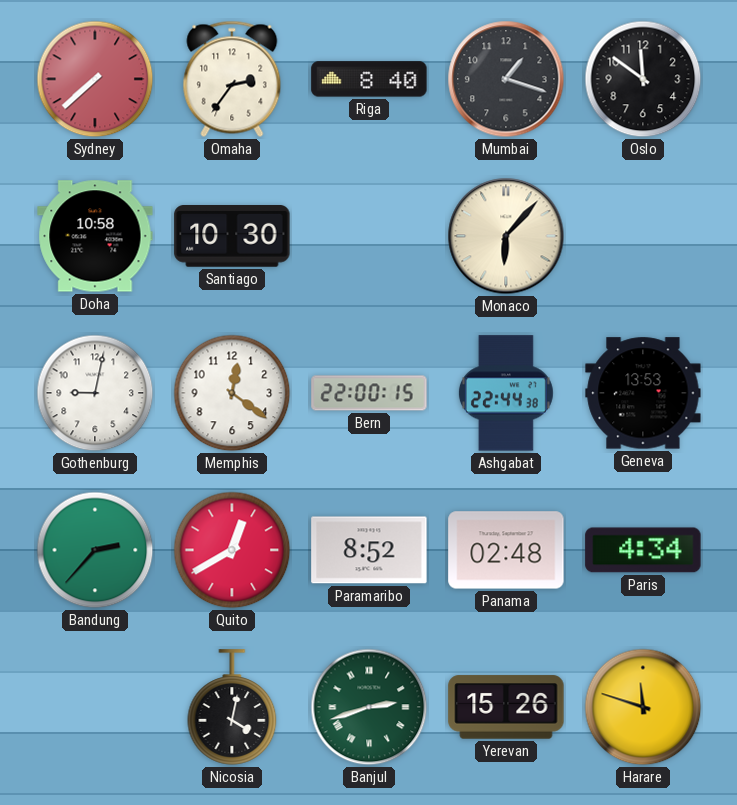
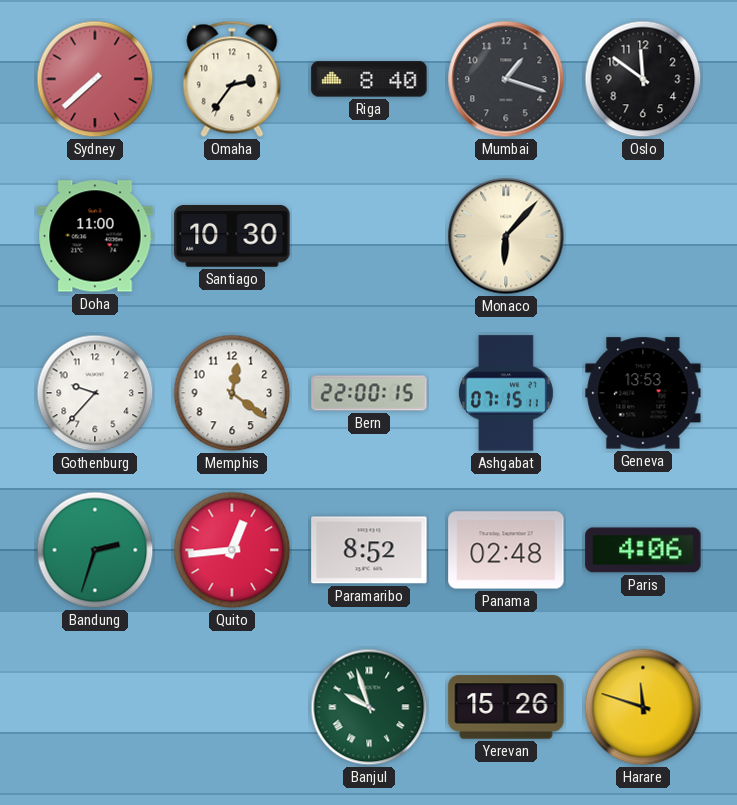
Doha: 10:58 -> 11:00
Gothenburg: 9:02 -> 9:37
Ashgabat: 22:44 -> 07:15
Bandung: 2:37 -> 2:33
Quito: 12:40 -> 12:44
Paris: 4:34 -> 4:06
Nicosia: 4:02 -> none
Banjul: 2:42 -> 9:57
